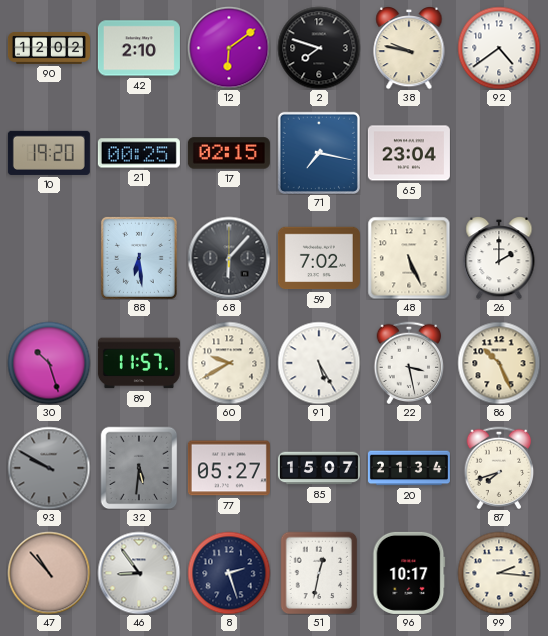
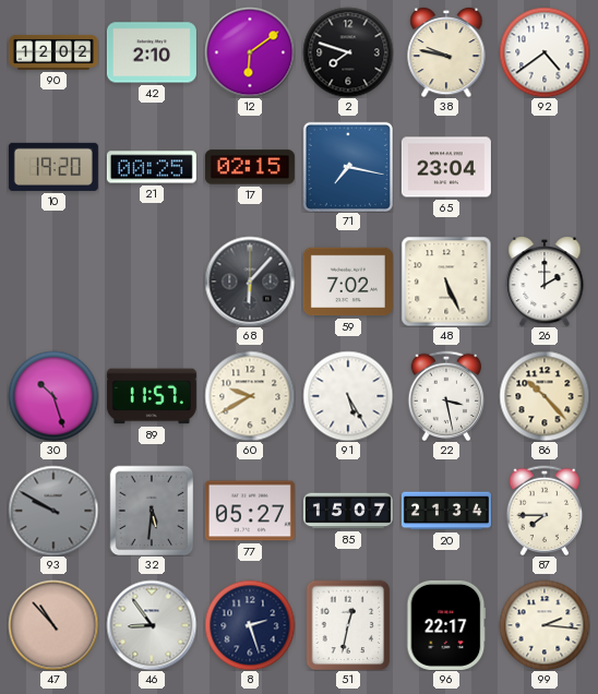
88: 6:29 -> none
86: 10:26 -> 10:23
87: 7:42 -> 7:45
96: 10:17 -> 22:17
